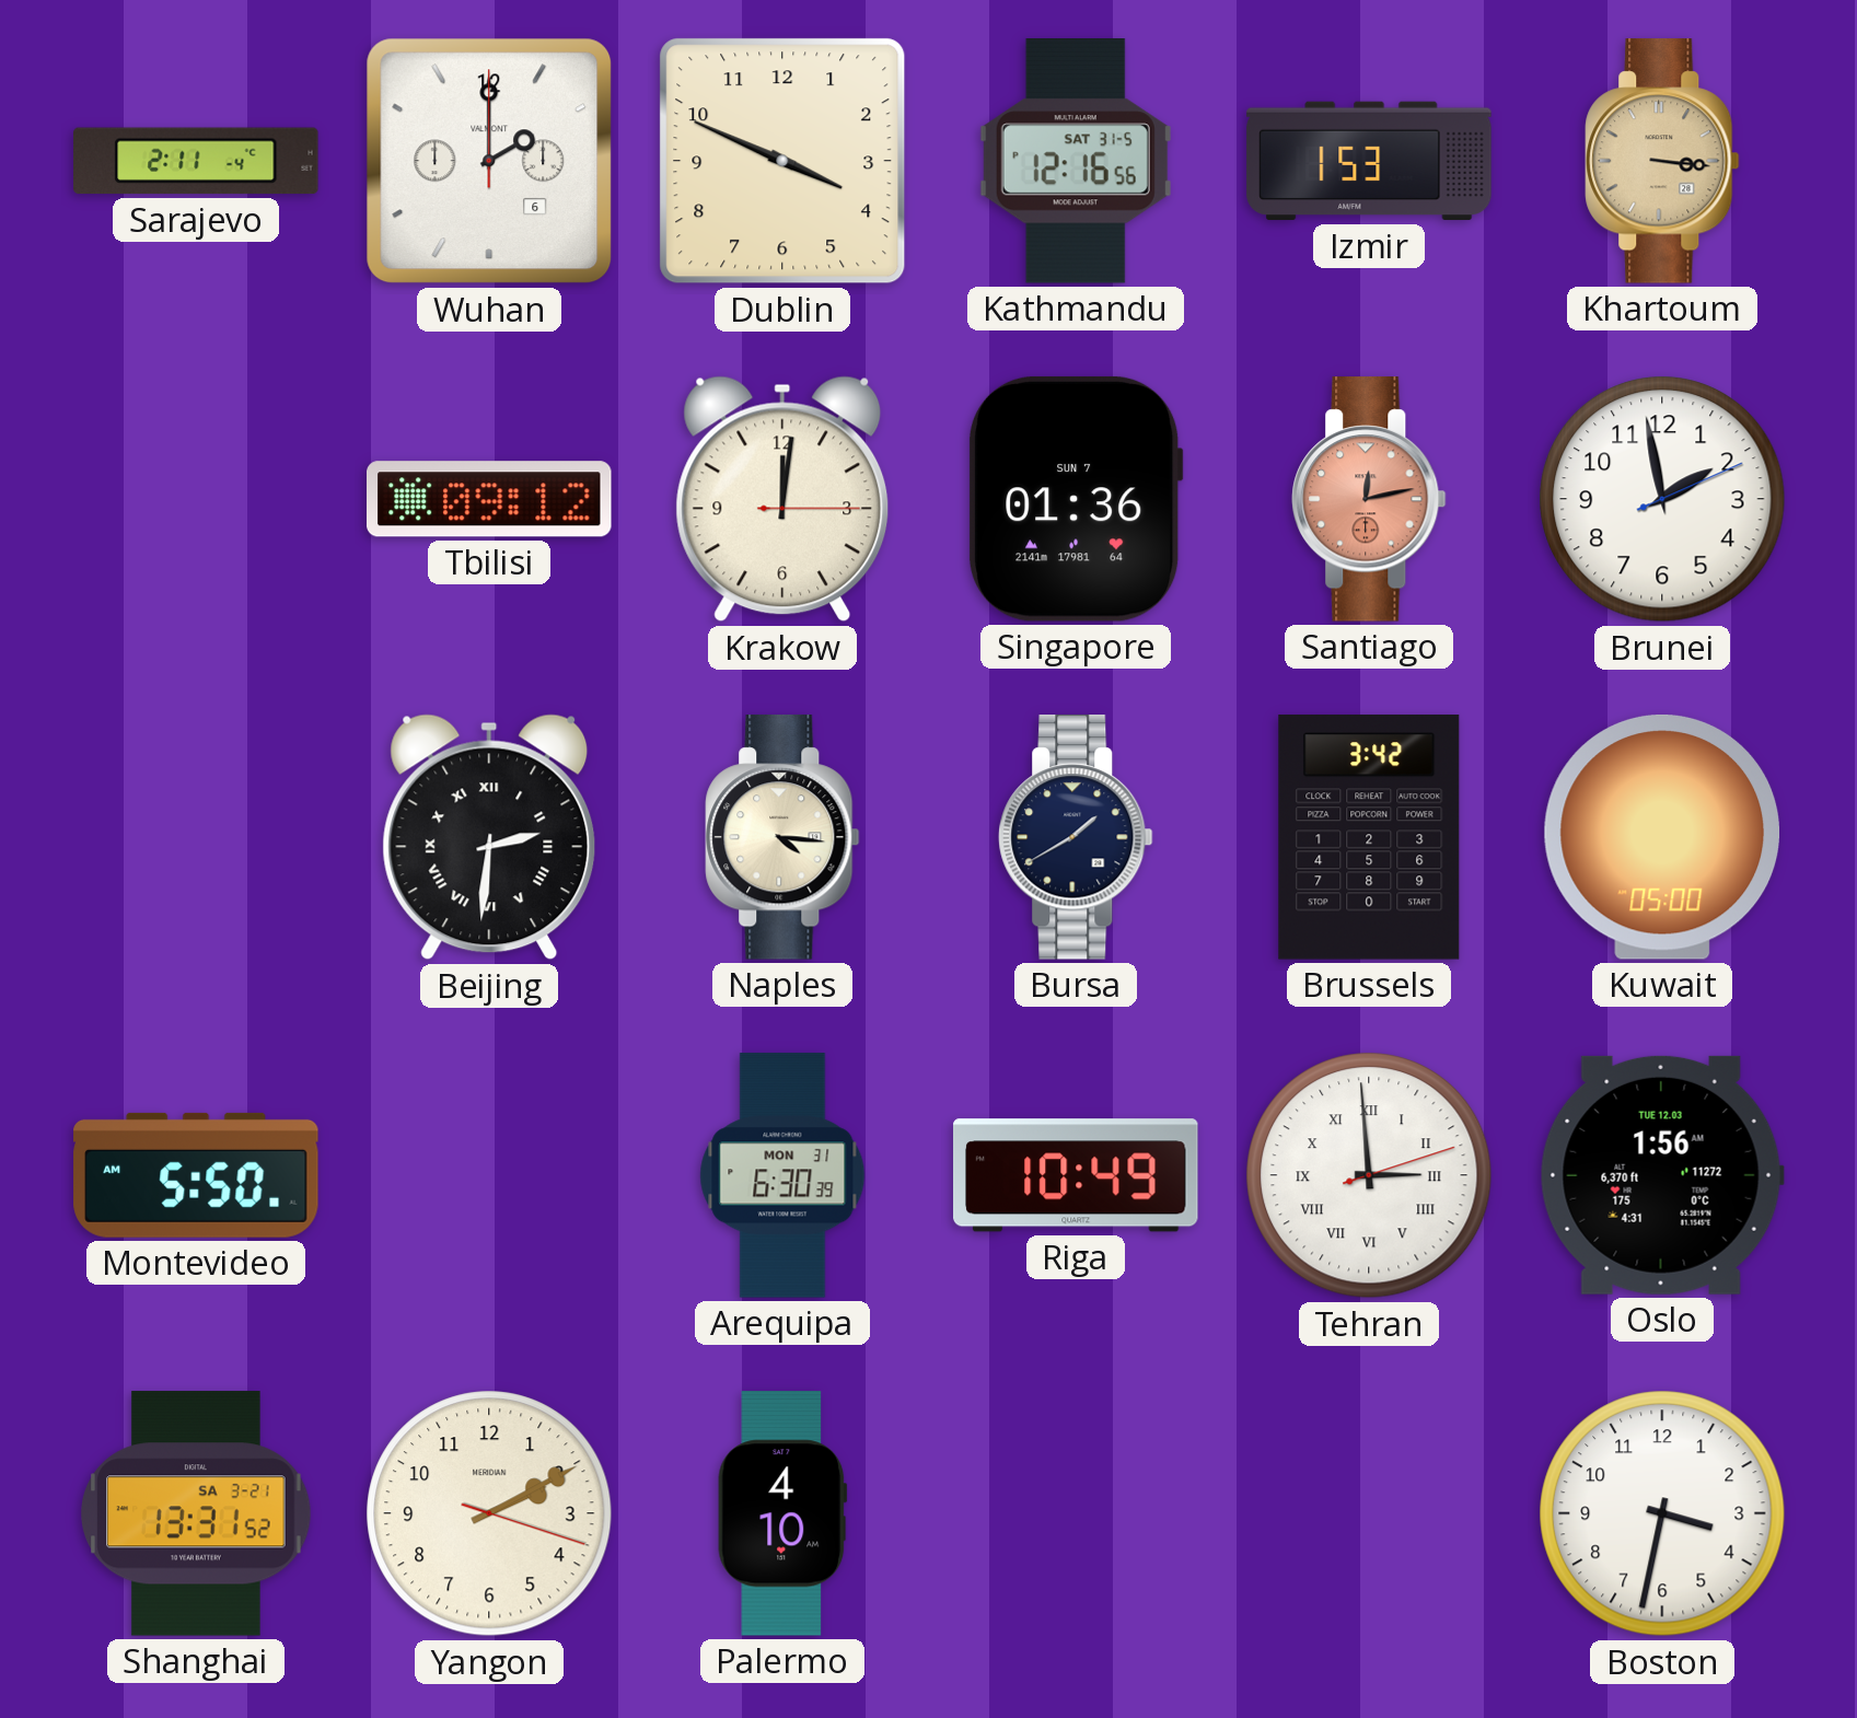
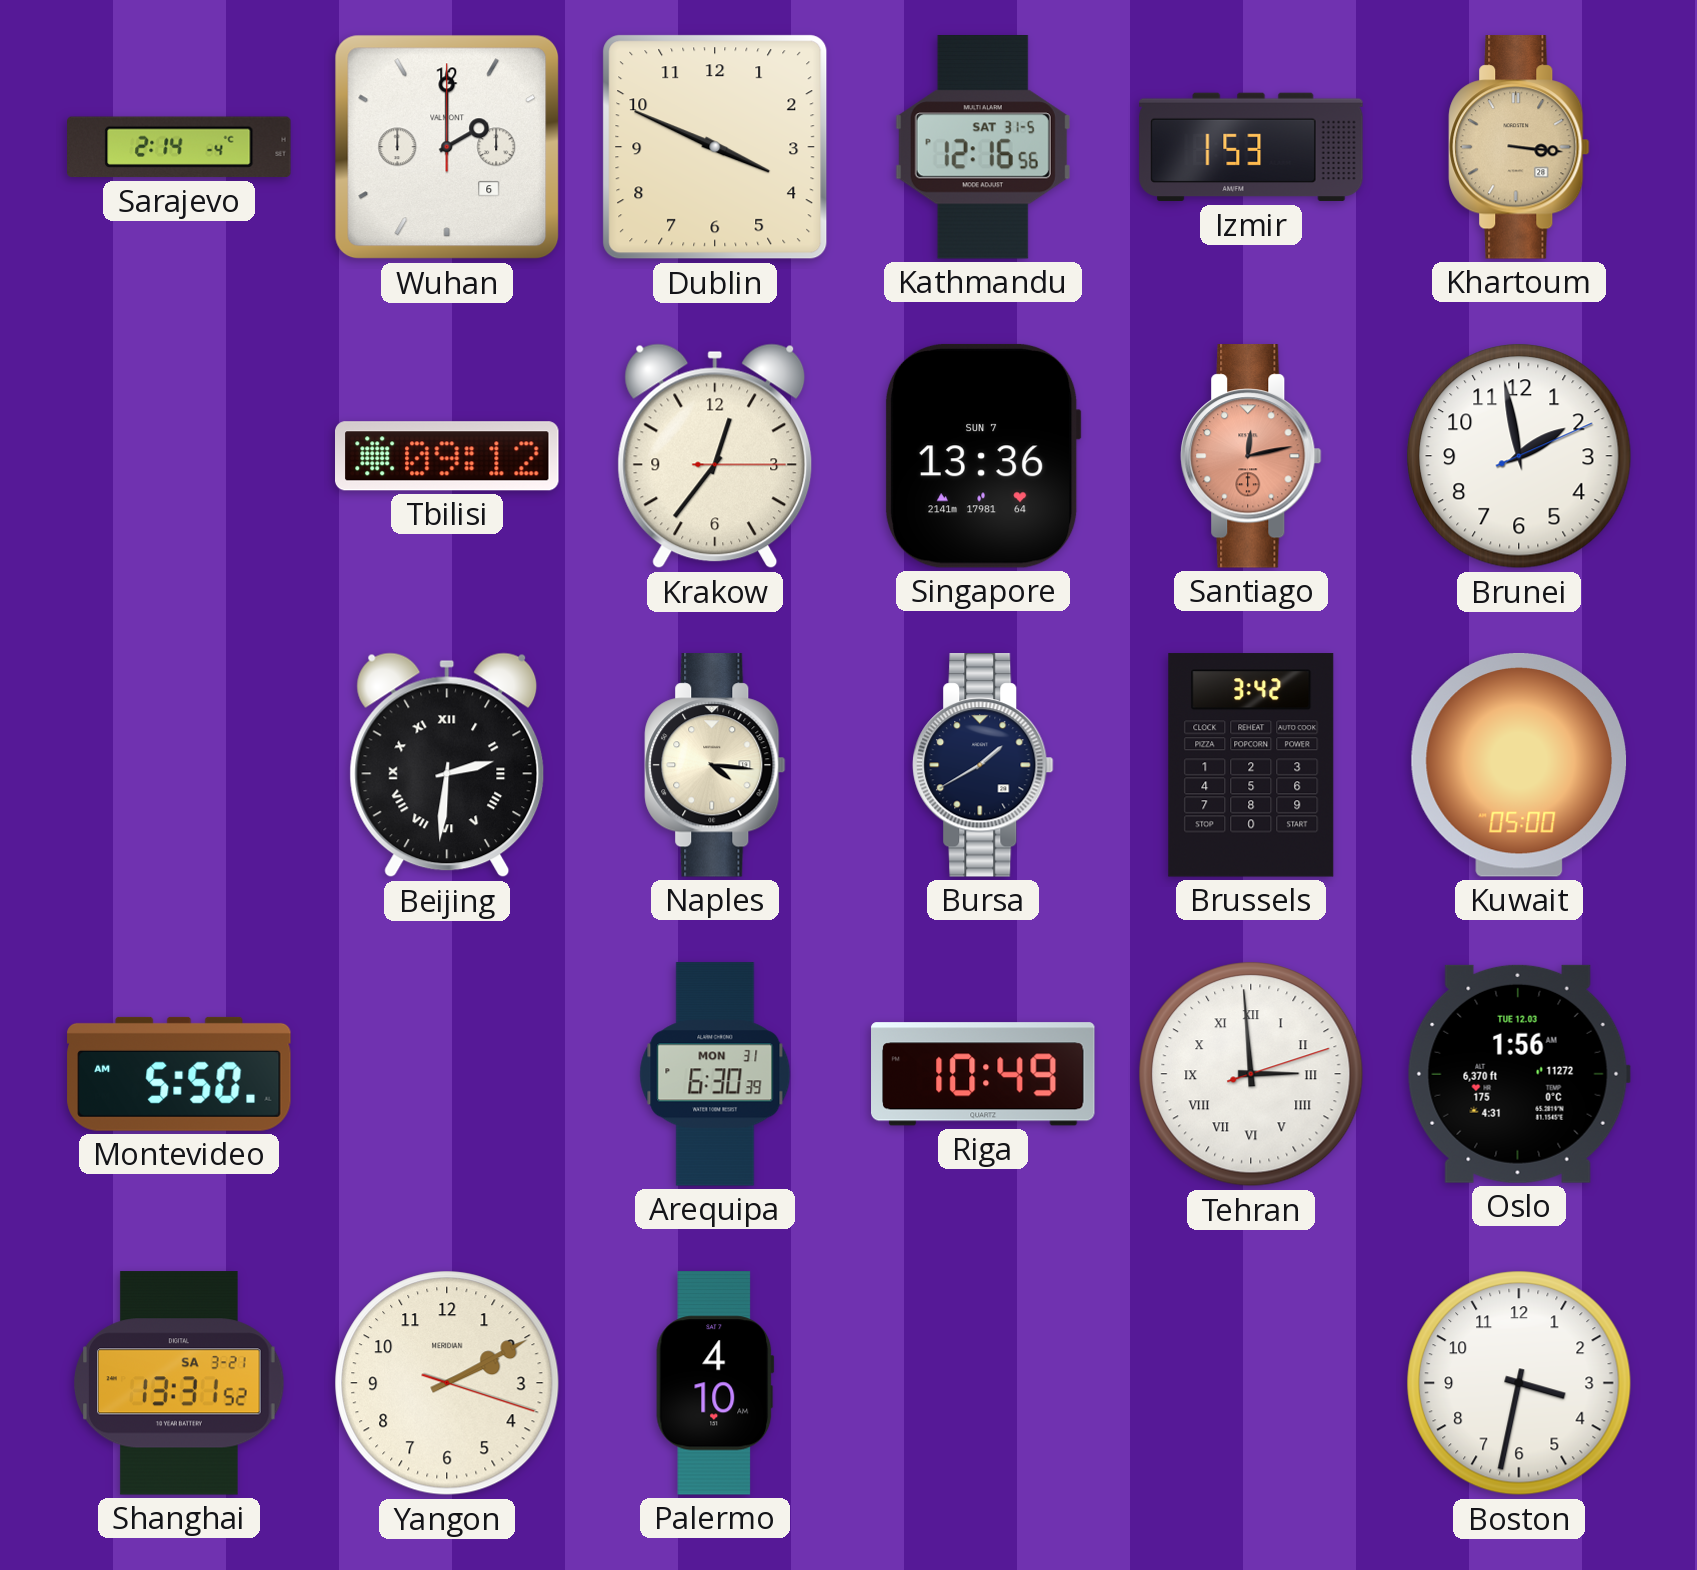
Sarajevo: 2:11 -> 2:14
Krakow: 12:01 -> 12:36
Singapore: 01:36 -> 13:36
